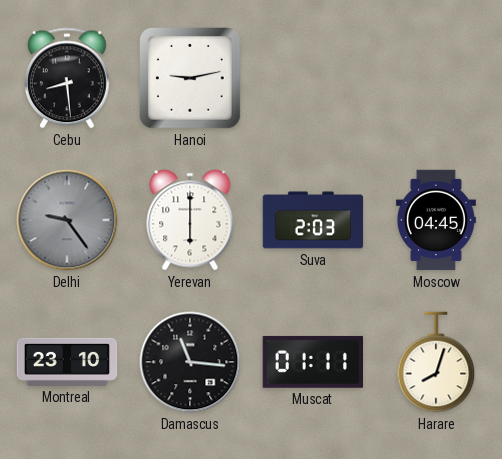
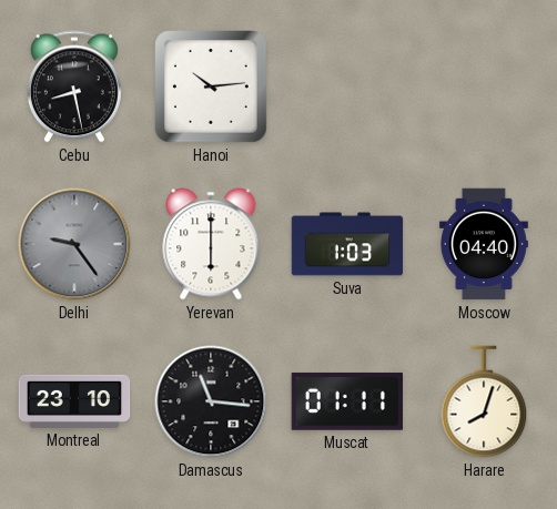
Cebu: 8:29 -> 8:28
Hanoi: 9:13 -> 10:14
Suva: 2:03 -> 1:03
Moscow: 04:45 -> 04:40
